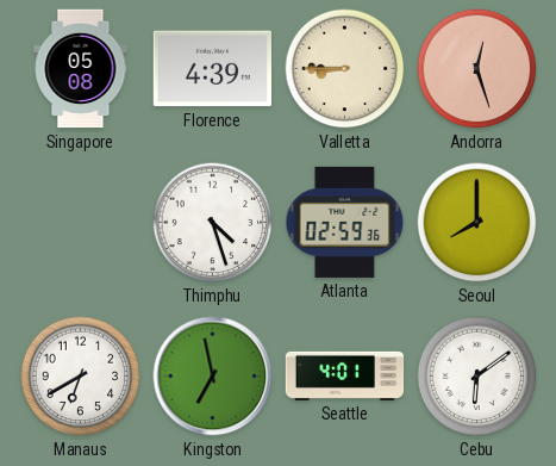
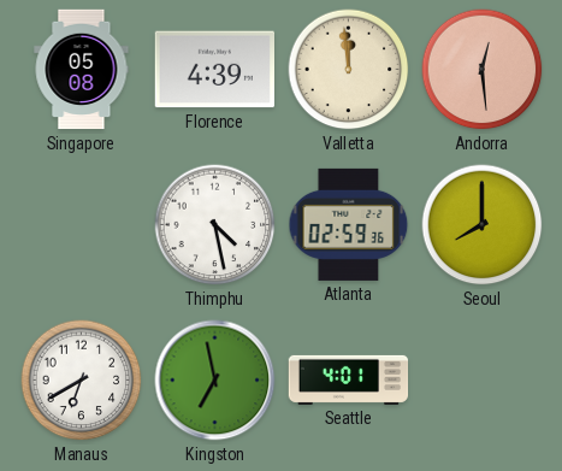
Valletta: 8:45 -> 11:59
Andorra: 12:27 -> 12:29
Thimphu: 4:27 -> 4:28
Cebu: 6:09 -> none
